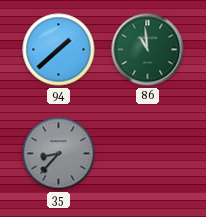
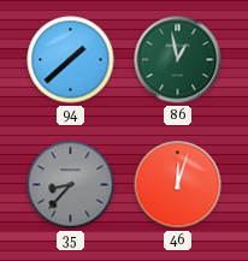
86: 10:59 -> 12:58
46: none -> 12:03
